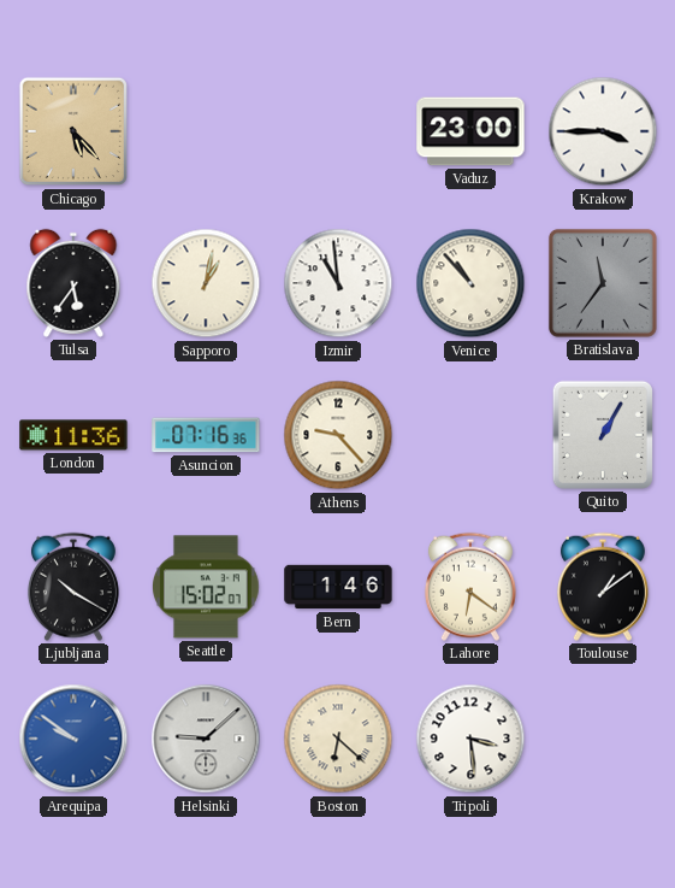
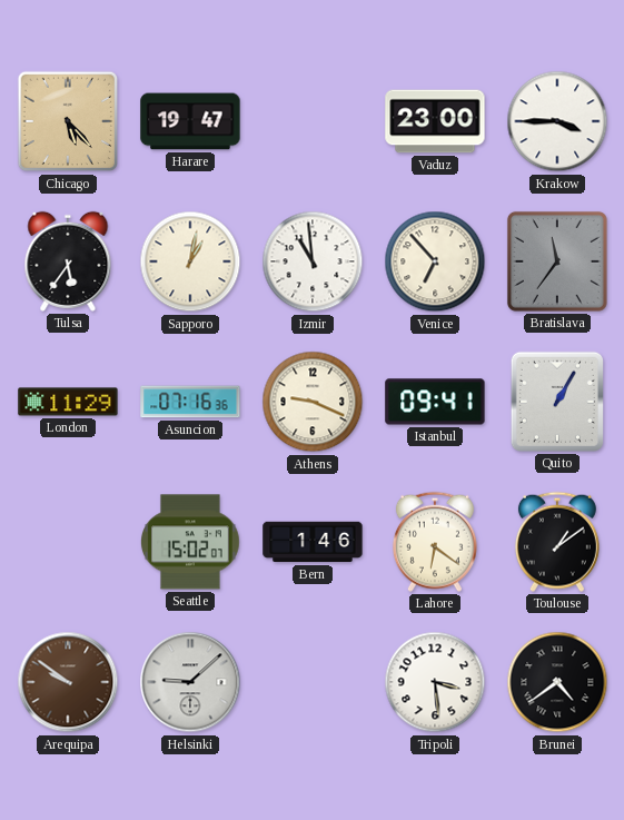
Harare: none -> 19:47
Venice: 10:53 -> 6:53
London: 11:36 -> 11:29
Athens: 9:23 -> 9:19
Istanbul: none -> 09:41
Ljubljana: 10:20 -> none
Arequipa dial: blue -> brown
Boston: 6:22 -> none
Brunei: none -> 4:39
